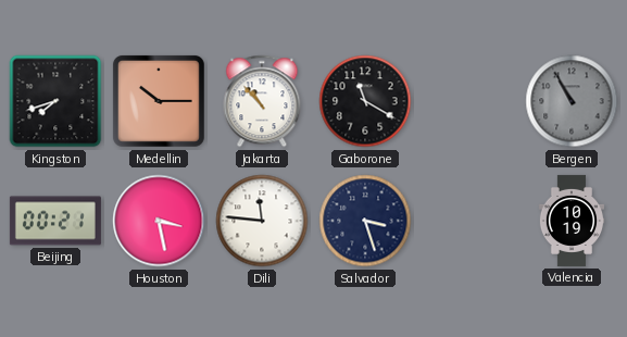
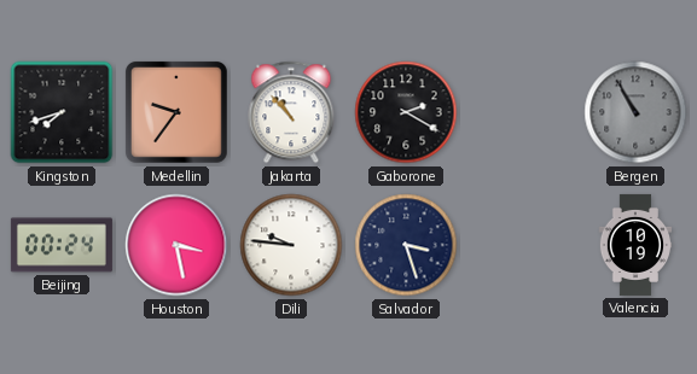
Medellin: 10:15 -> 9:36
Gaborone: 11:20 -> 2:20
Beijing: 00:21 -> 00:24
Dili: 11:46 -> 9:46
